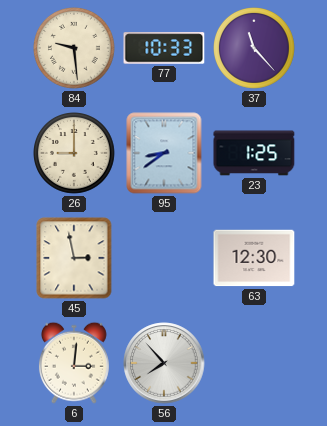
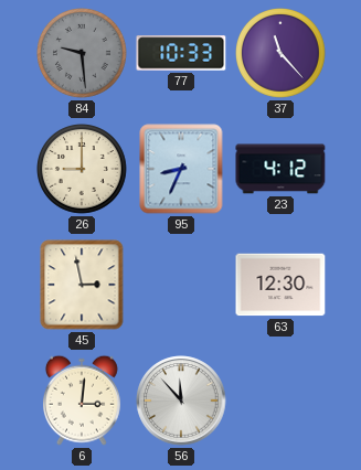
84 dial: cream -> grey
95: 8:39 -> 8:34
23: 1:25 -> 4:12
56: 7:53 -> 11:53
